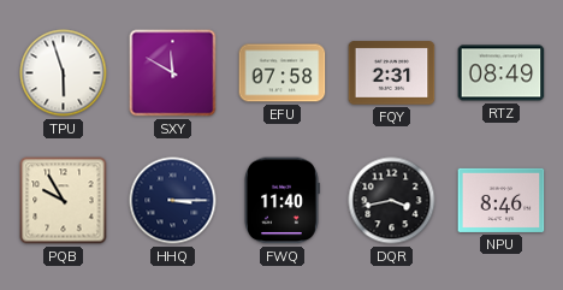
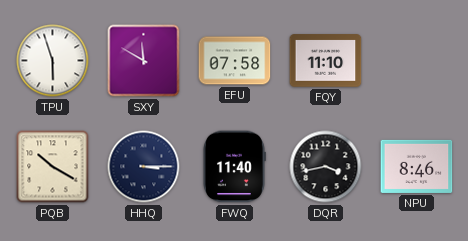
FQY: 2:31 -> 11:10
RTZ: 08:49 -> none
PQB: 9:55 -> 10:20
